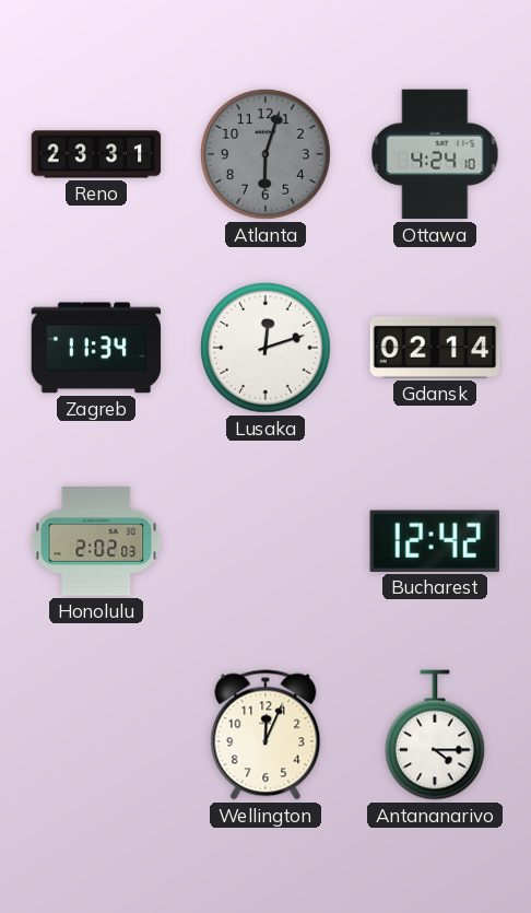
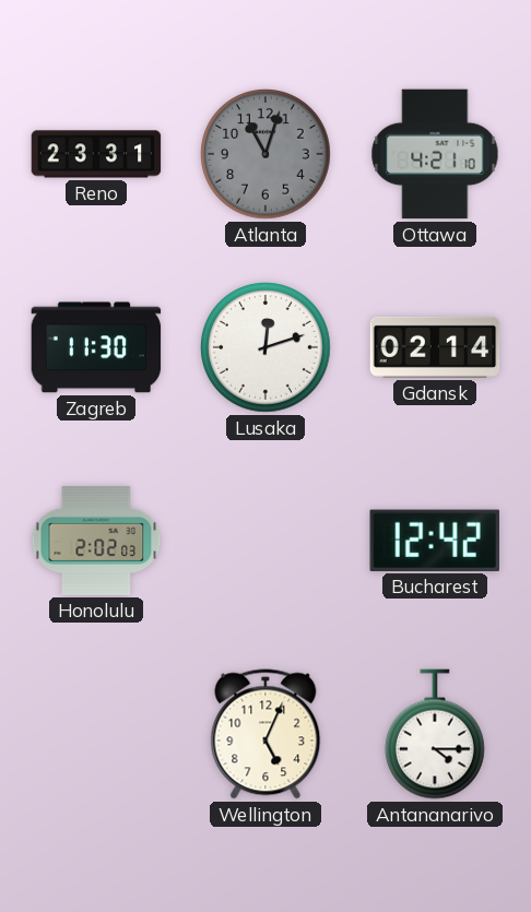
Atlanta: 6:03 -> 11:03
Ottawa: 4:24 -> 4:21
Zagreb: 11:34 -> 11:30
Wellington: 12:04 -> 5:04
